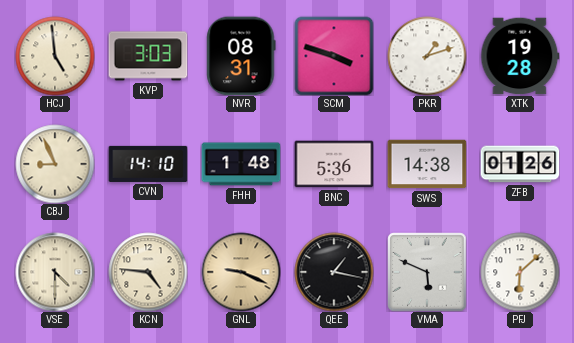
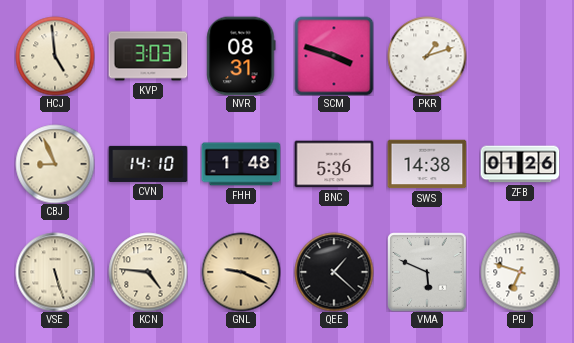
XTK: 19:28 -> none
VSE: 4:30 -> 5:27
QEE: 1:17 -> 1:22
PFJ: 6:08 -> 6:48
